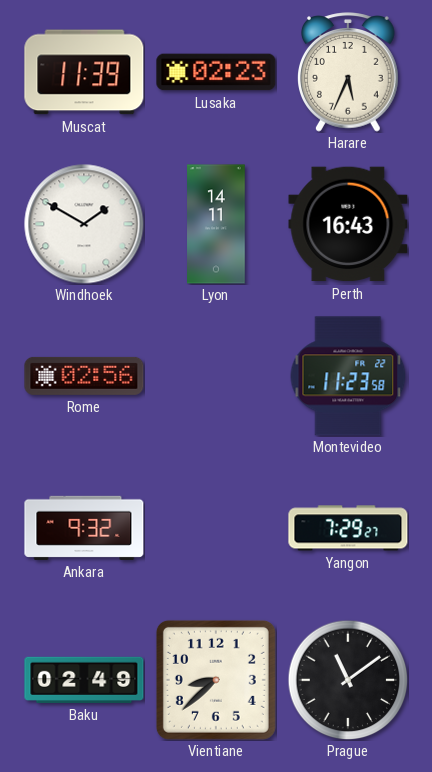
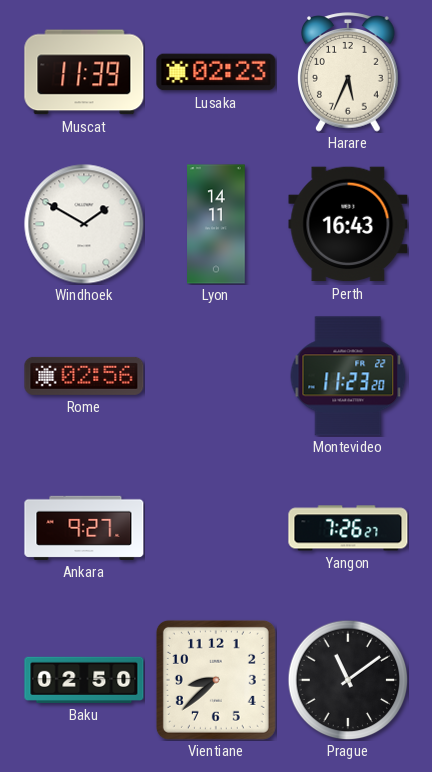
Montevideo: 11:23:58 -> 11:23:20
Ankara: 9:32 -> 9:27
Yangon: 7:29 -> 7:26
Baku: 02:49 -> 02:50
